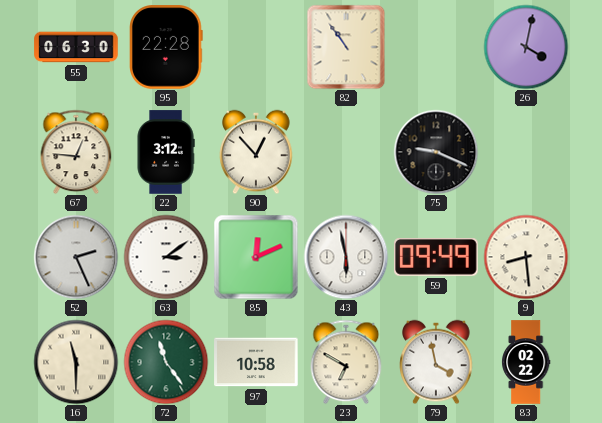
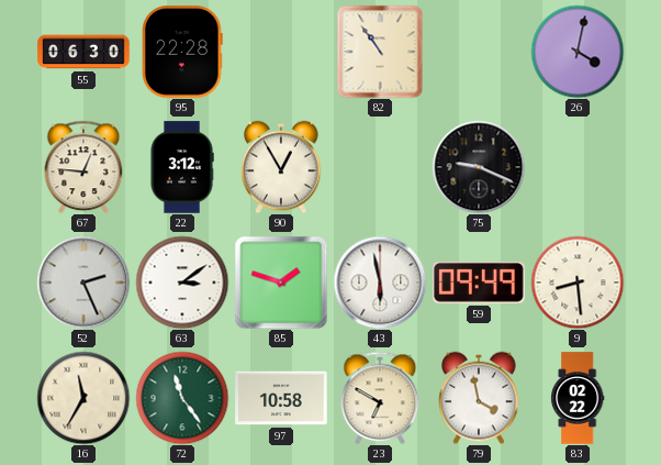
90: 12:53 -> 12:55
85: 12:11 -> 1:48
16: 11:30 -> 11:35
